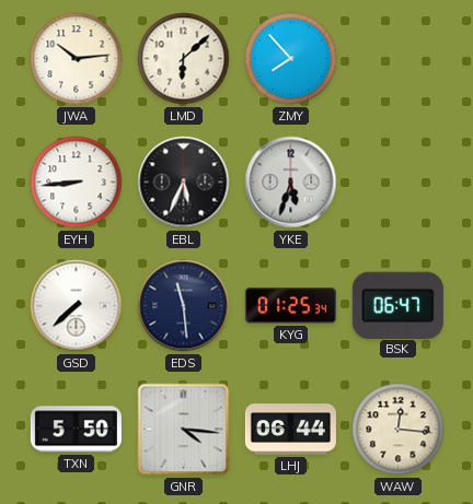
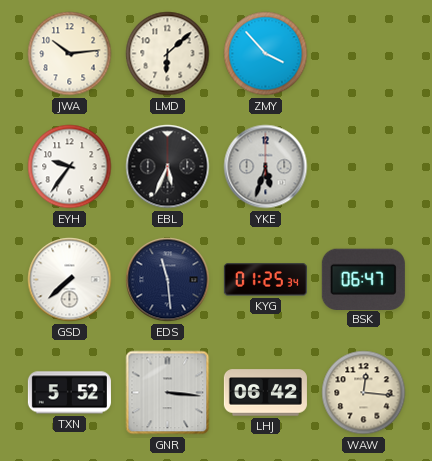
ZMY: 7:53 -> 3:53
EYH: 8:44 -> 9:36
TXN: 5:50 -> 5:52
GNR: 4:16 -> 3:16
LHJ: 06:44 -> 06:42
